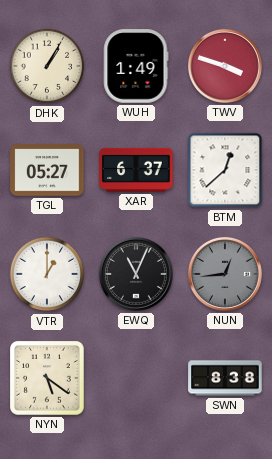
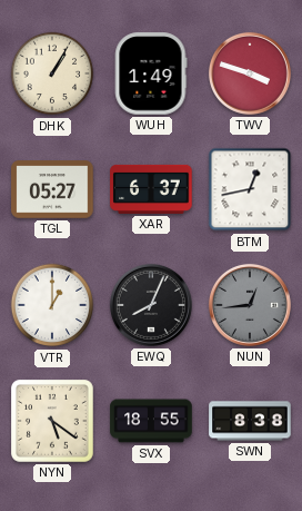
BTM: 12:38 -> 12:43
EWQ: 11:04 -> 8:04
SVX: none -> 18:55
